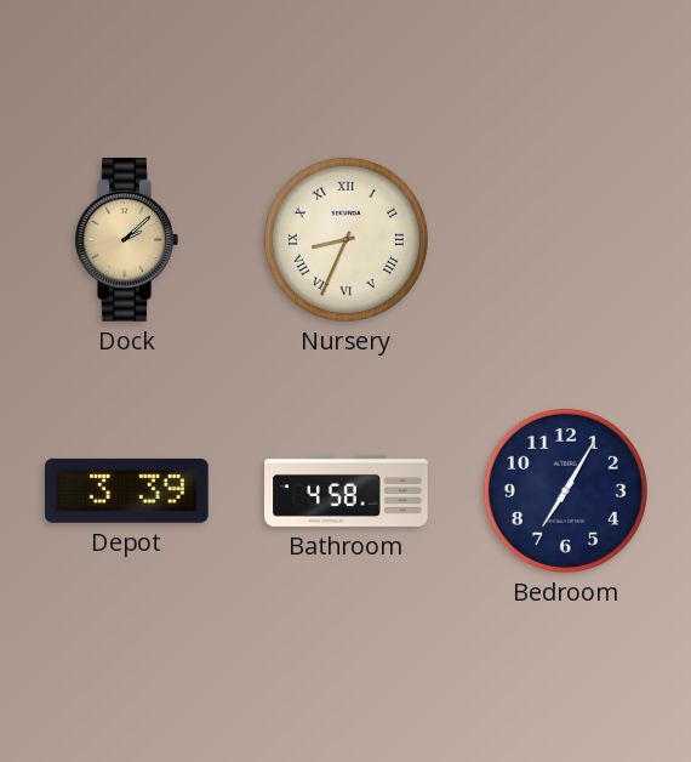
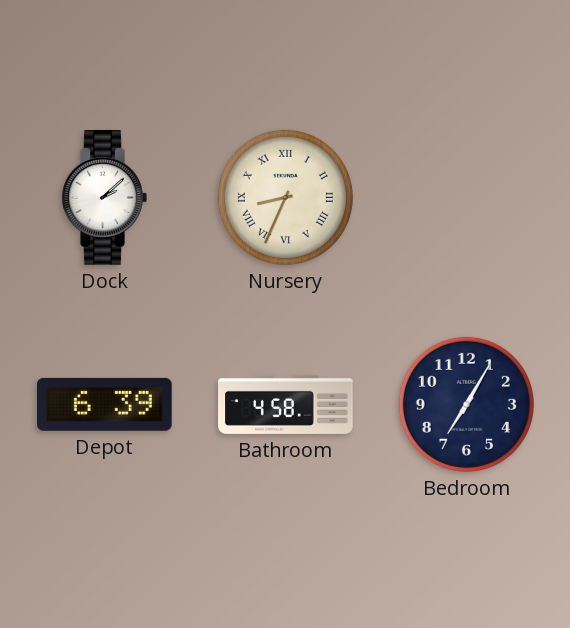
Dock dial: champagne -> white
Depot: 3:39 -> 6:39
